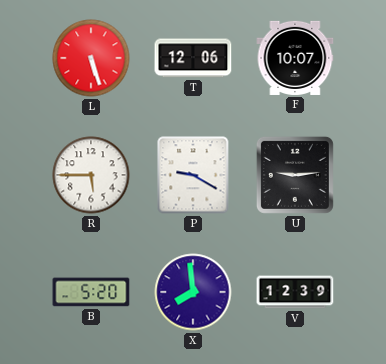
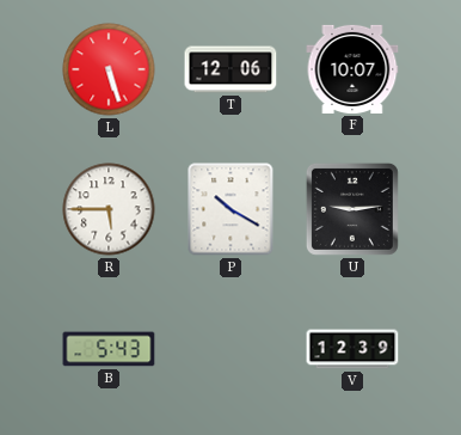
P: 9:20 -> 10:20
B: 5:20 -> 5:43
X: 7:59 -> none
